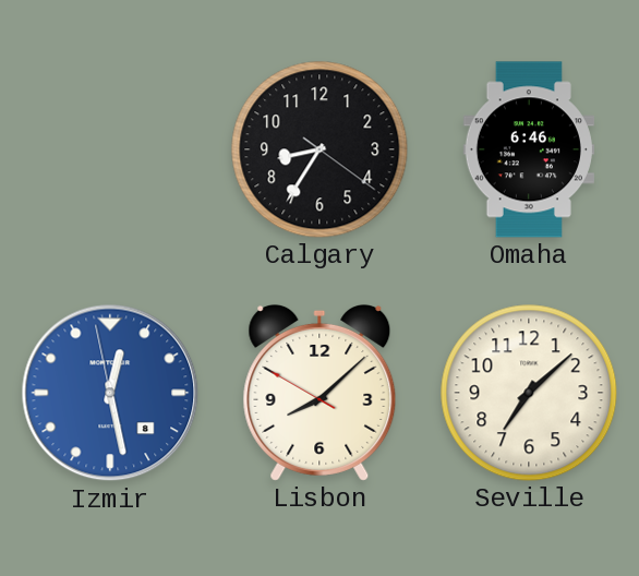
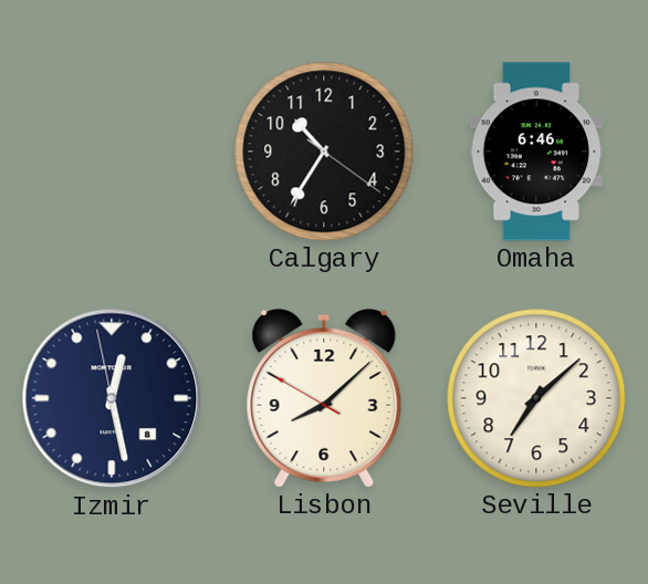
Calgary: 8:35 -> 10:35
Izmir dial: blue -> navy
